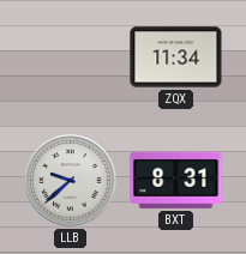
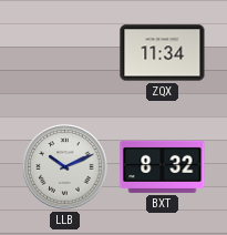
LLB: 9:38 -> 10:11
BXT: 8:31 -> 8:32
